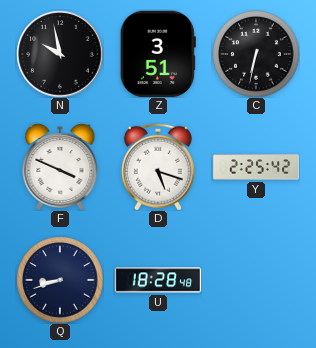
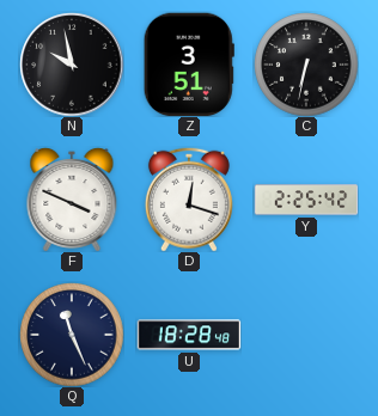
D: 5:18 -> 12:18
Q: 8:42 -> 11:26
